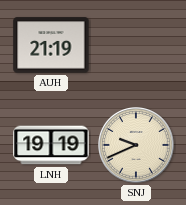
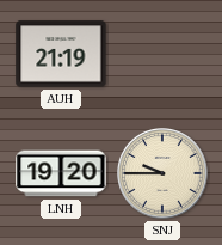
LNH: 19:19 -> 19:20
SNJ: 9:41 -> 9:45
